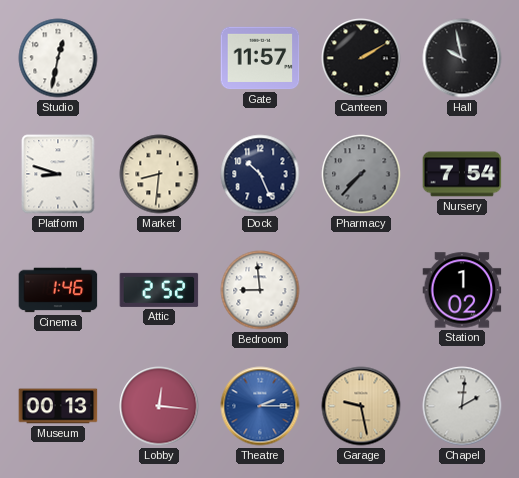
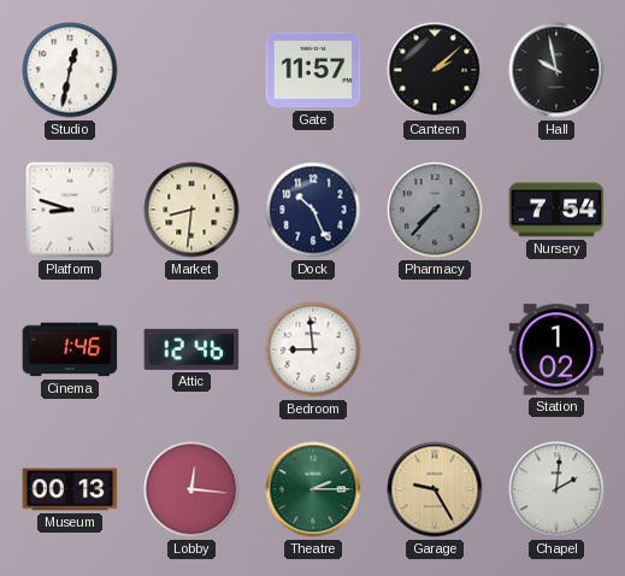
Canteen: 2:10 -> 2:08
Attic: 2:52 -> 12:46
Theatre dial: blue -> green
Garage: 9:28 -> 9:25
